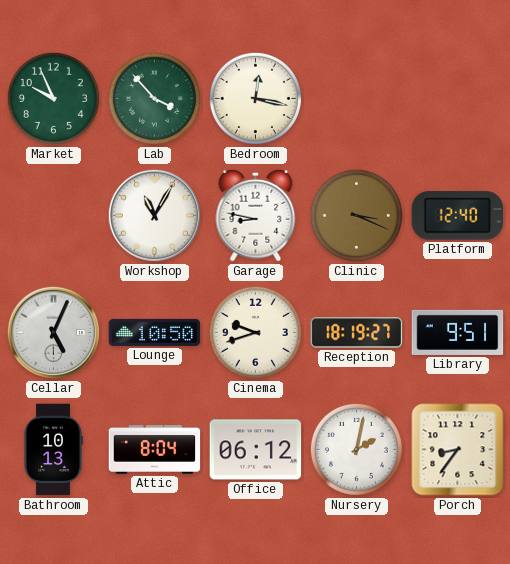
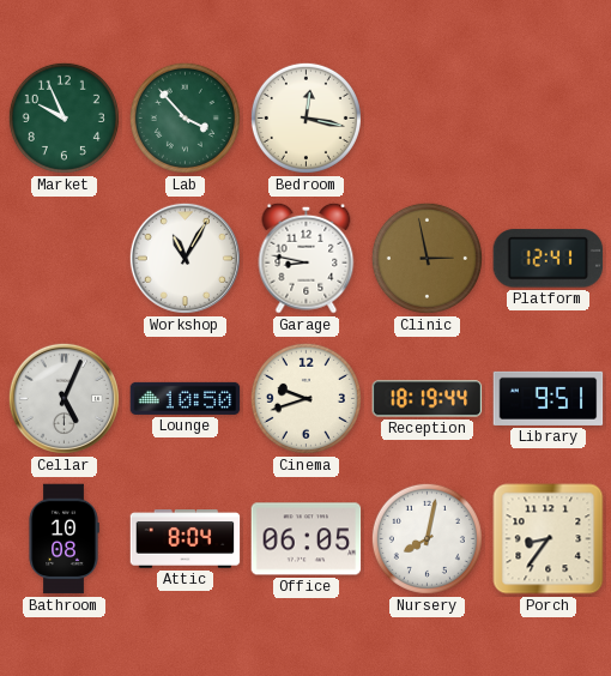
Clinic: 3:19 -> 2:58
Platform: 12:40 -> 12:41
Reception: 18:19:27 -> 18:19:44
Bathroom: 10:13 -> 10:08
Office: 06:12 -> 06:05
Nursery: 2:02 -> 8:02
